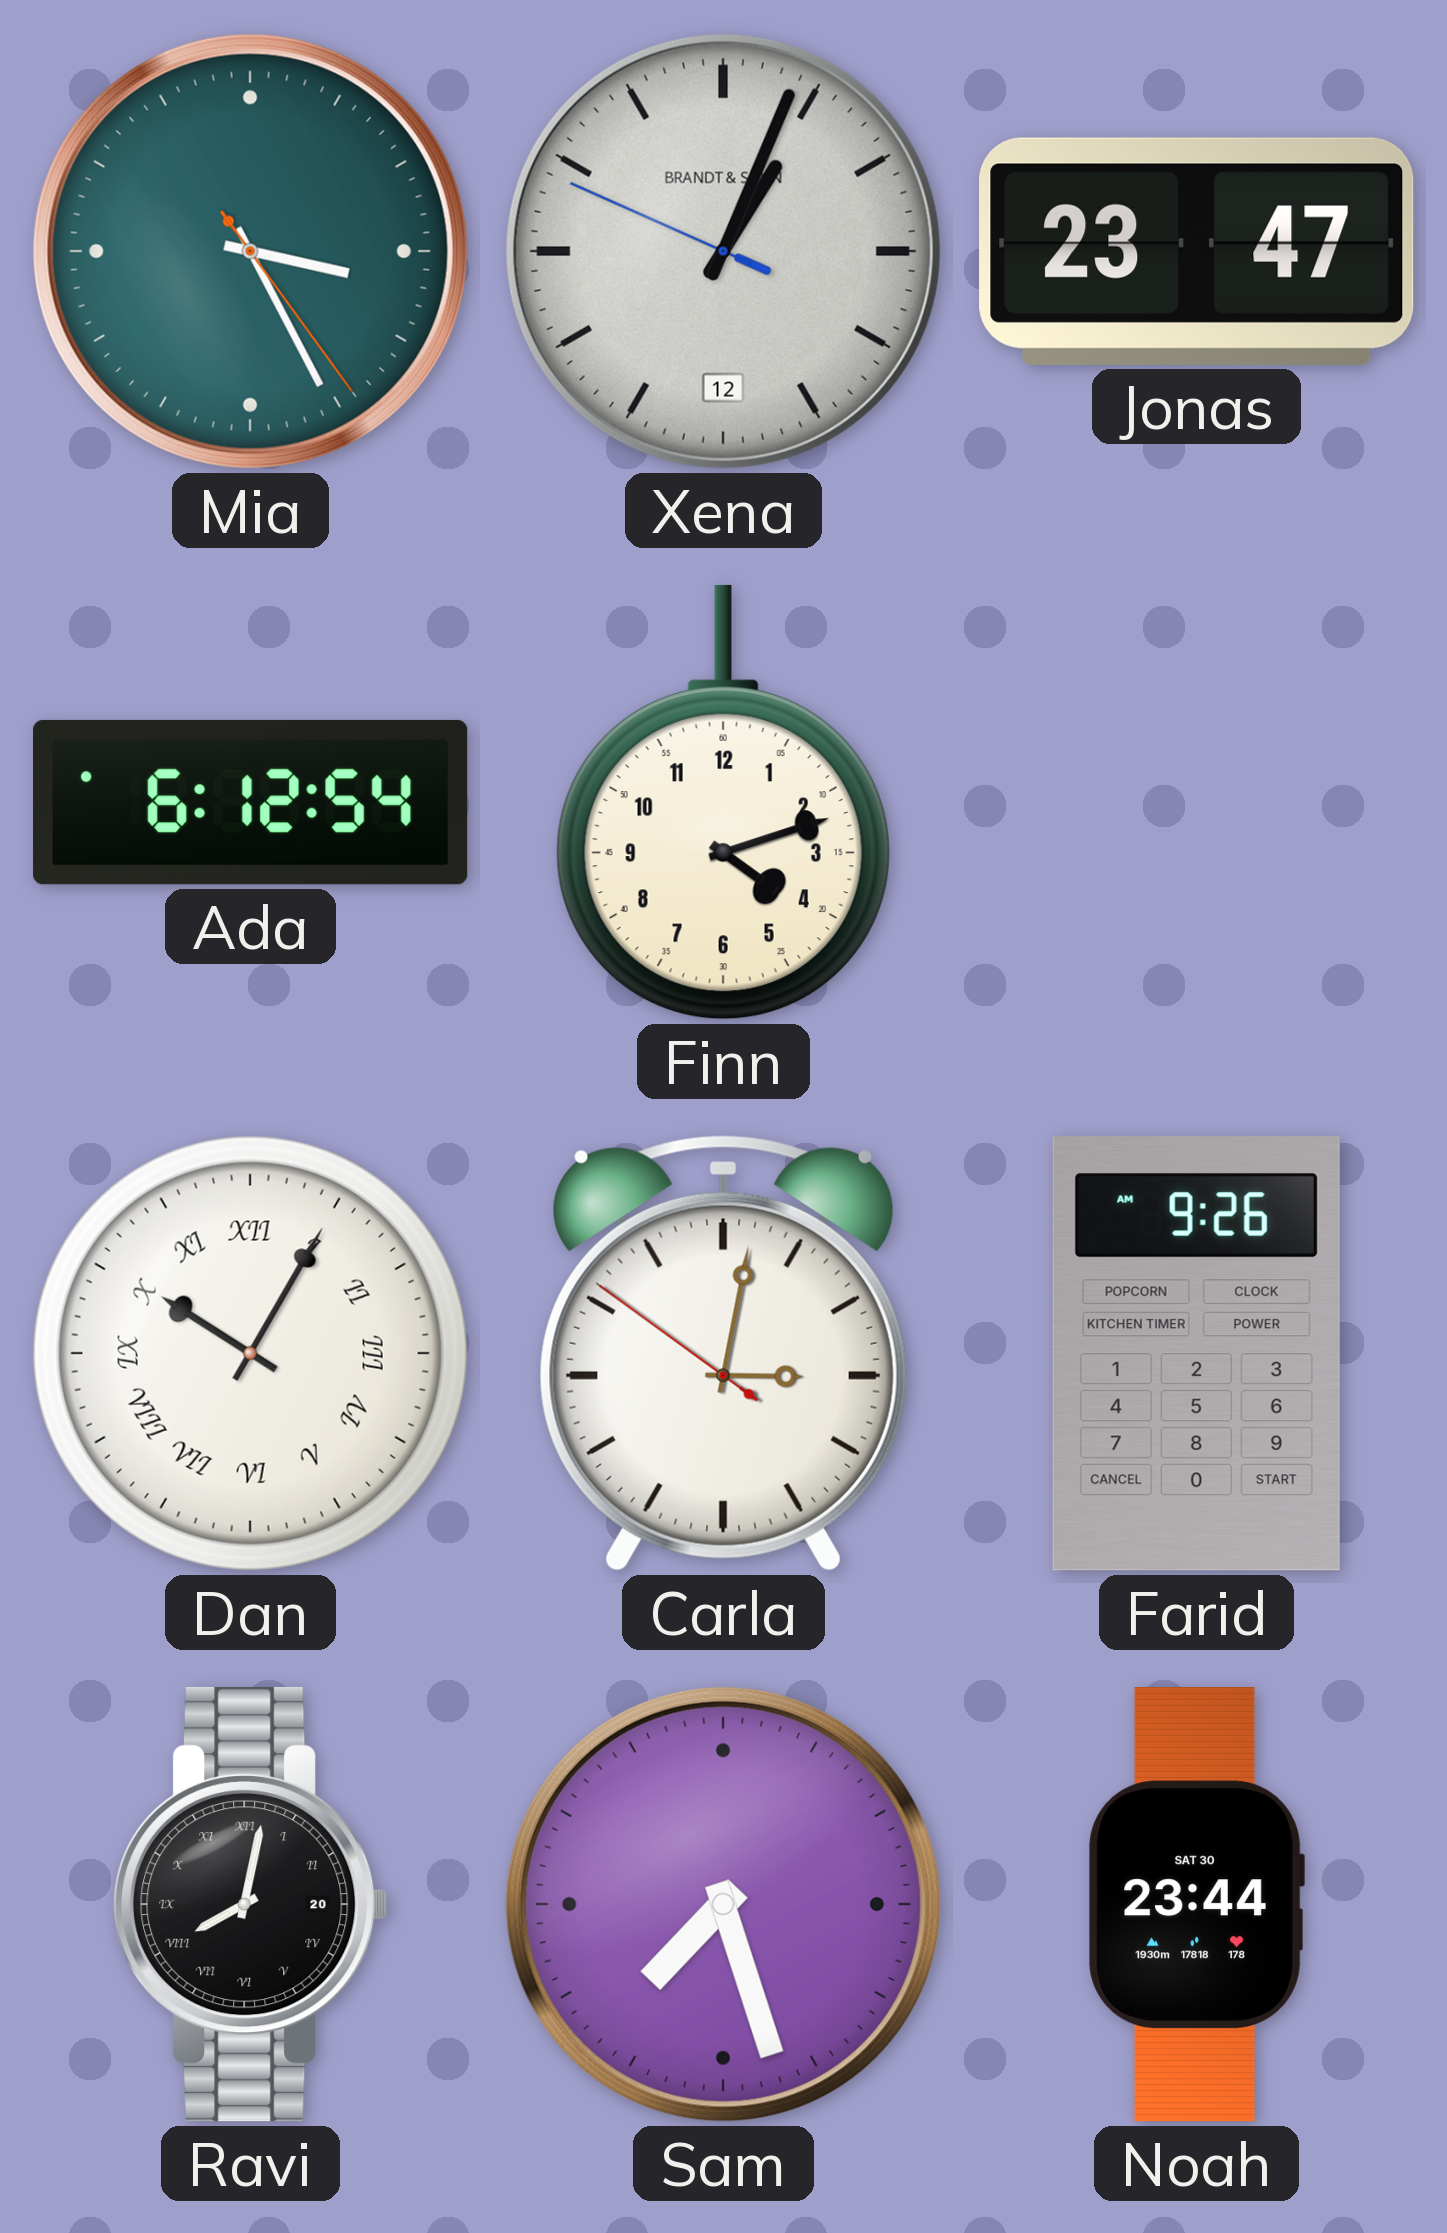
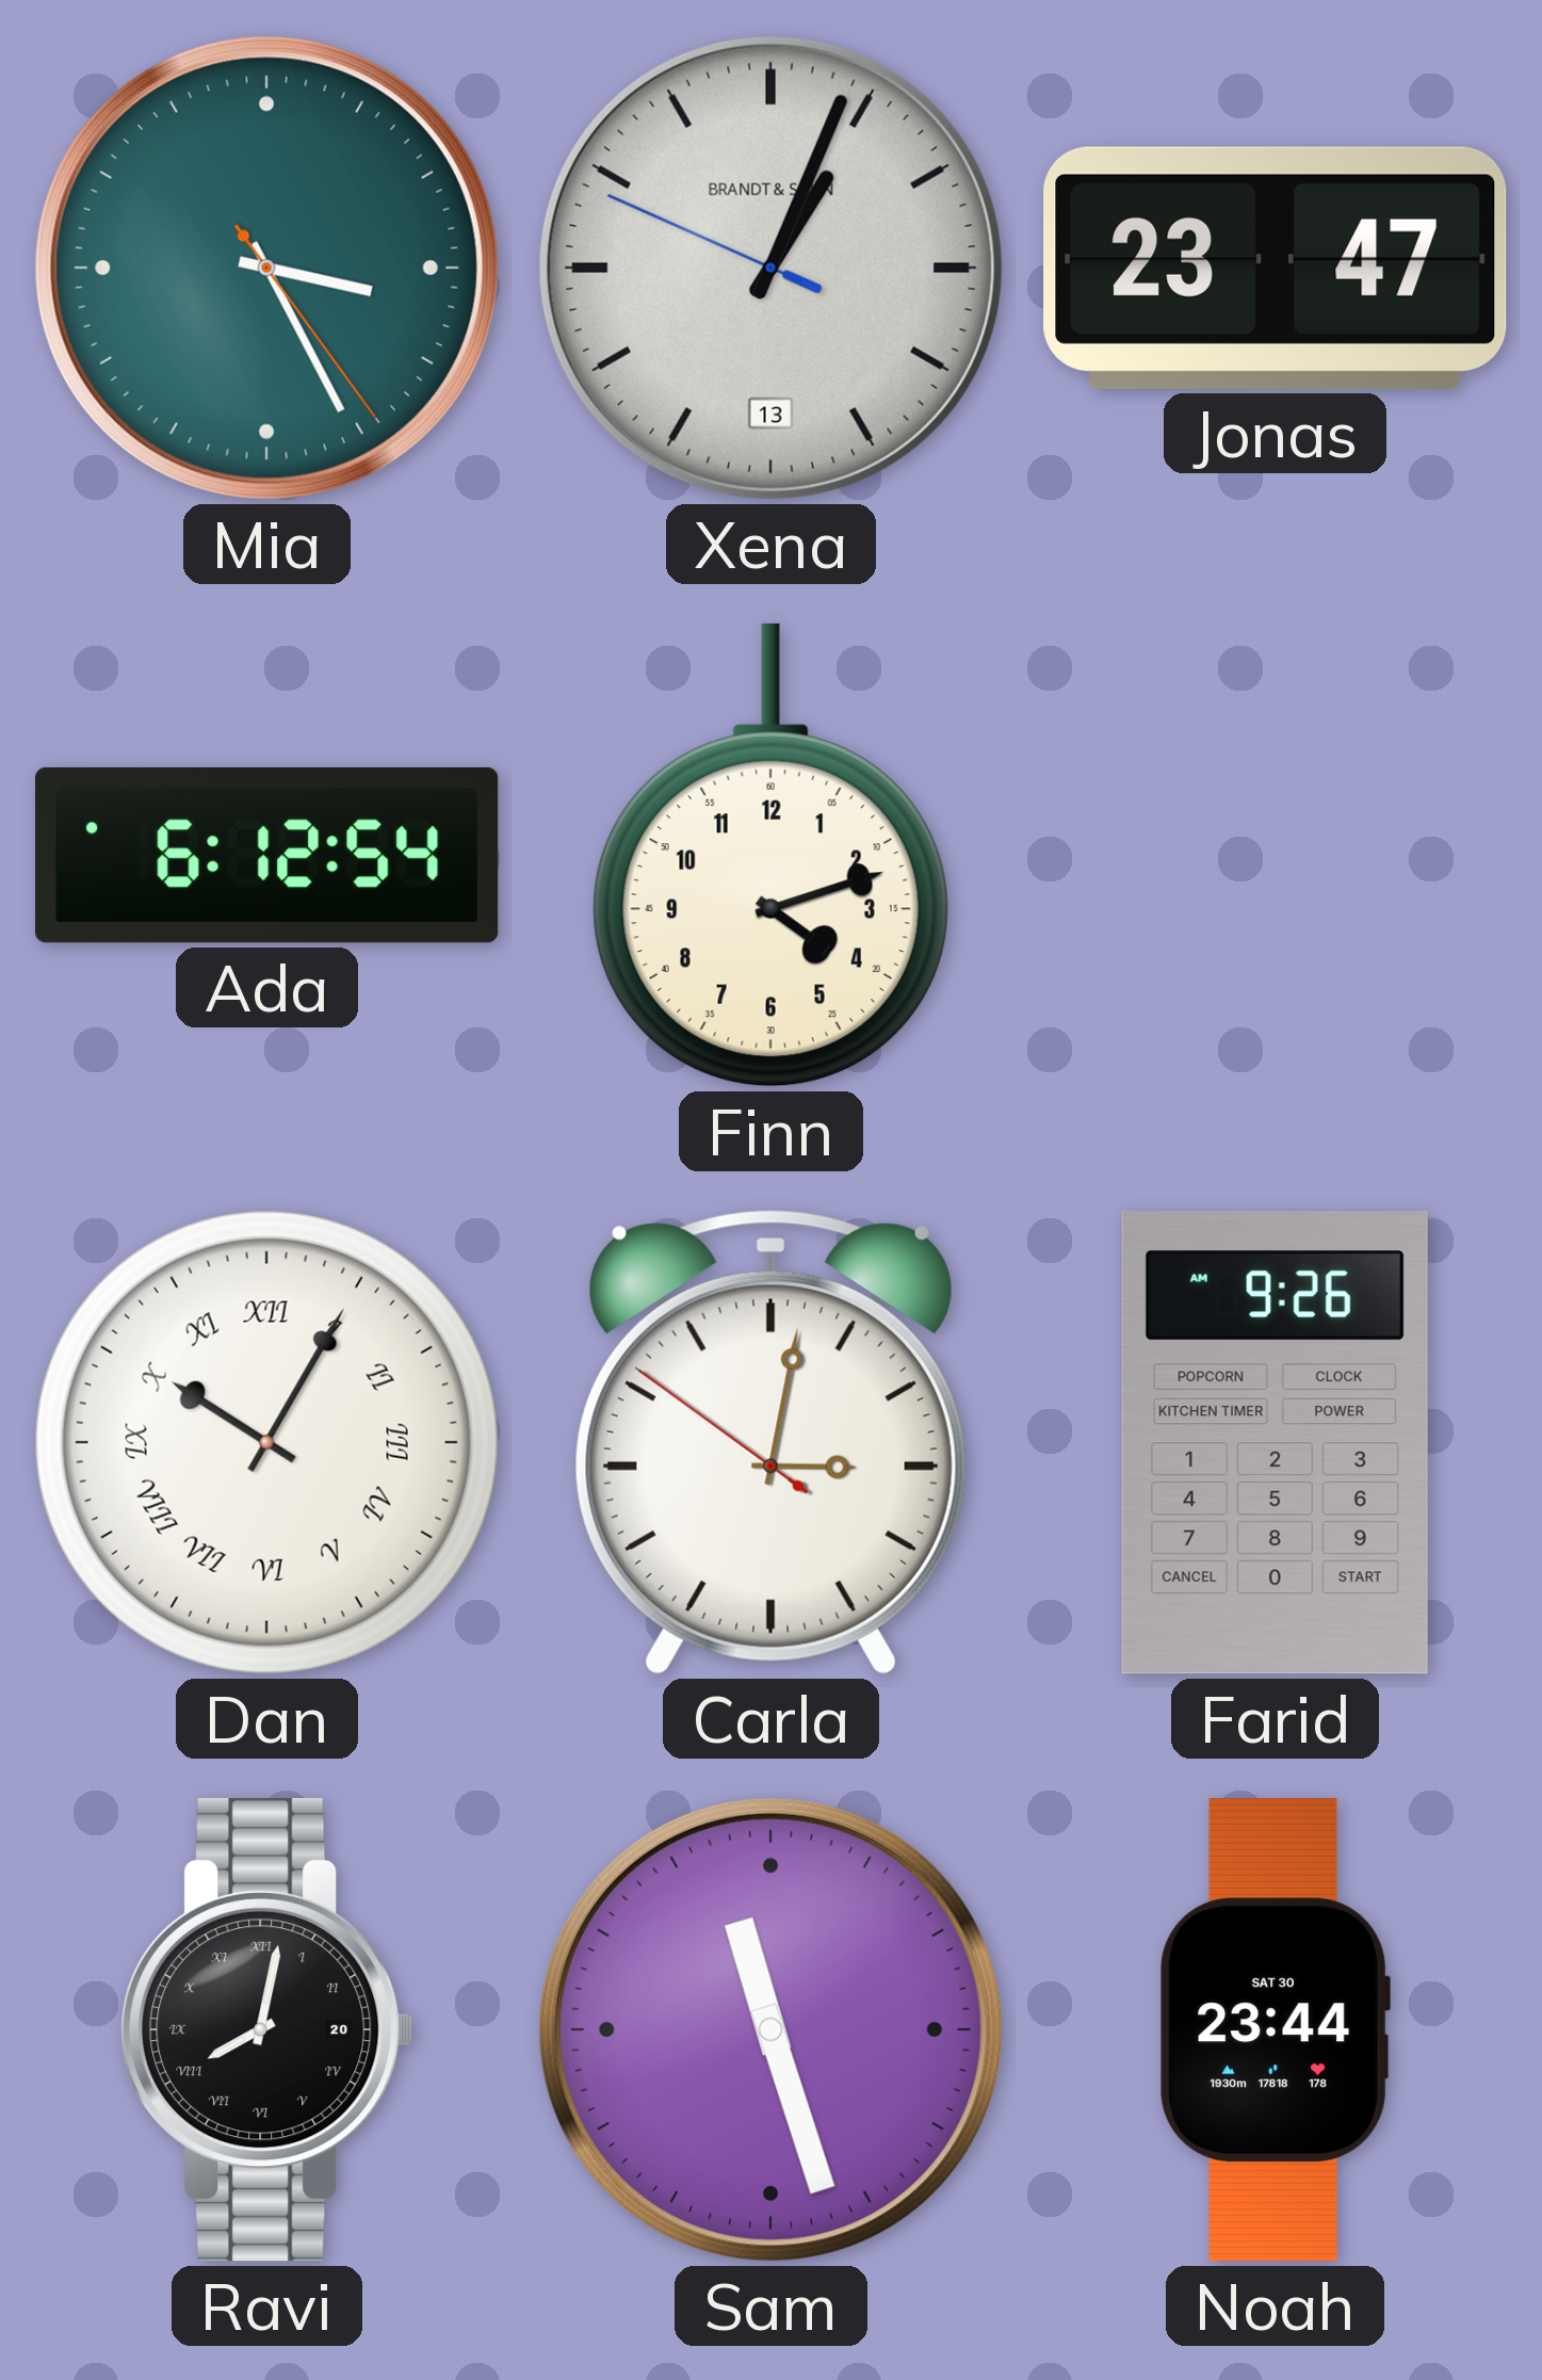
Xena date: 12 -> 13
Sam: 7:27 -> 11:27
